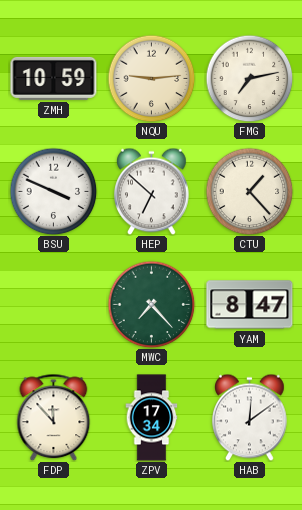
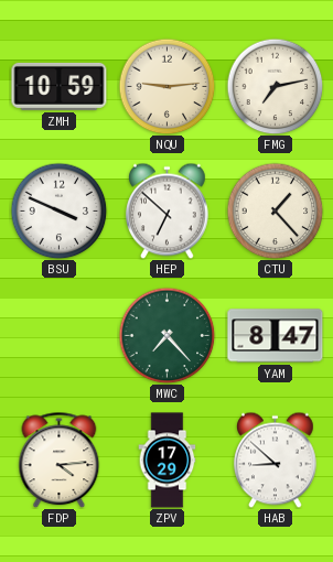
FDP: 11:53 -> 4:14
ZPV: 17:34 -> 17:29
HAB: 12:09 -> 8:52
